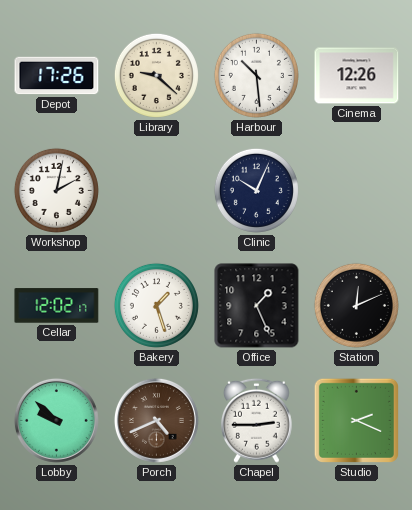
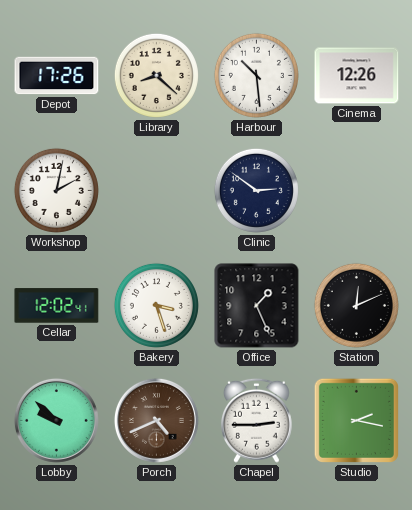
Library: 9:22 -> 8:22
Clinic: 10:04 -> 2:51
Cellar: 12:02:17 -> 12:02:41
Bakery: 1:27 -> 3:27
Studio: 2:19 -> 2:17
